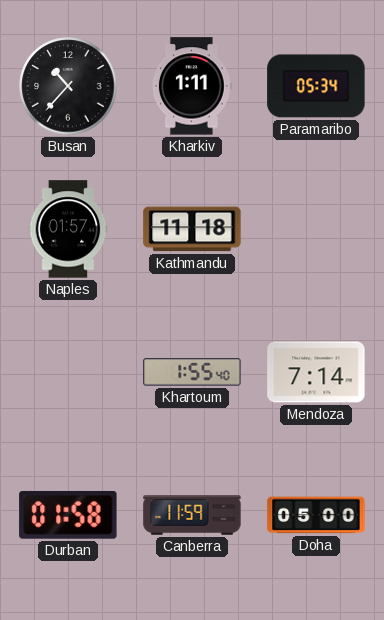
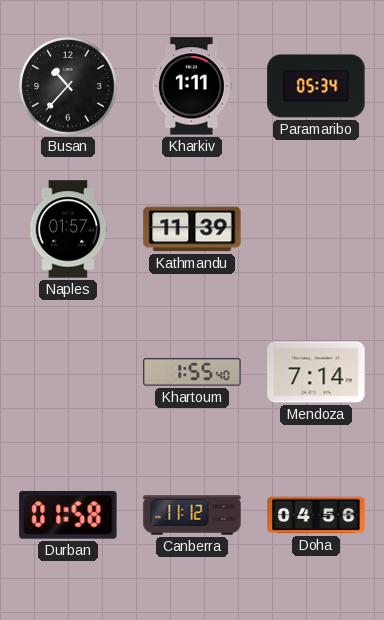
Kathmandu: 11:18 -> 11:39
Canberra: 11:59 -> 11:12
Doha: 05:00 -> 04:56
